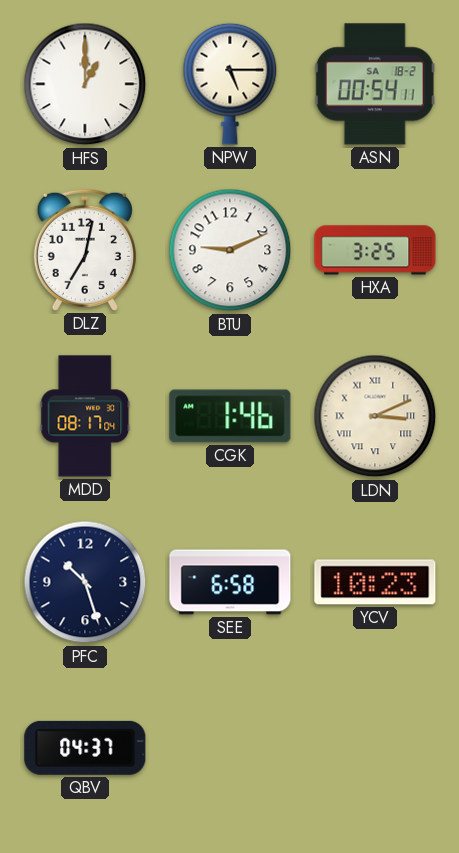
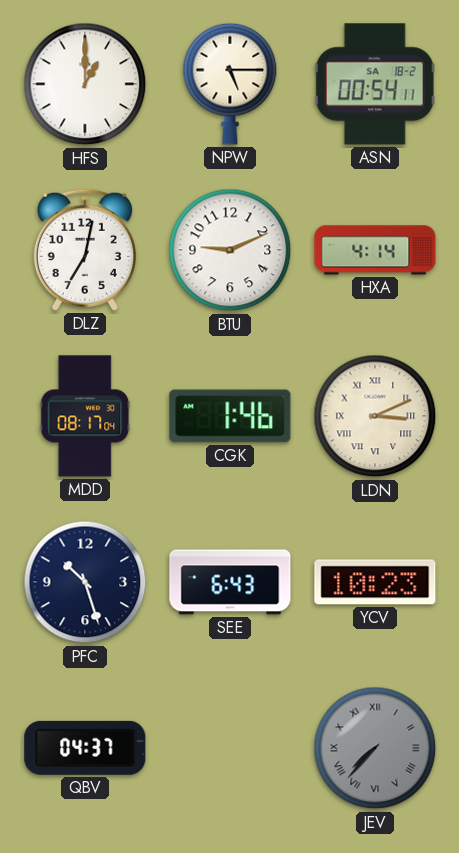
HXA: 3:25 -> 4:14
SEE: 6:58 -> 6:43
JEV: none -> 7:37
